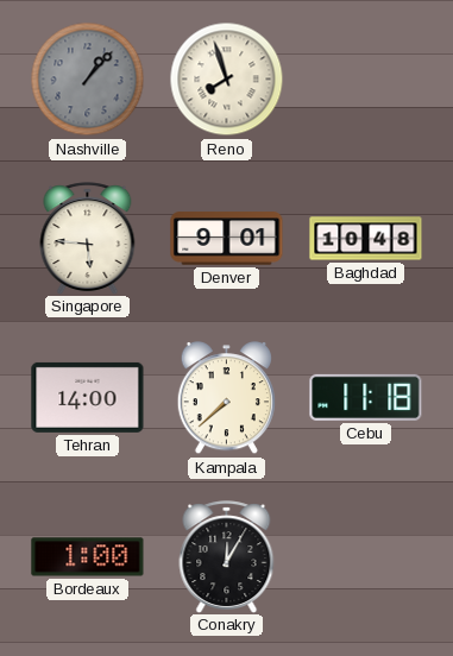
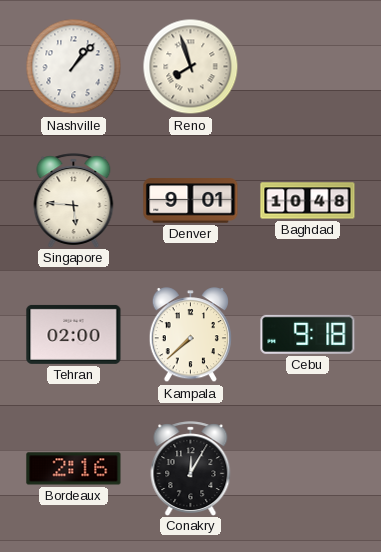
Nashville dial: grey -> white
Tehran: 14:00 -> 02:00
Cebu: 11:18 -> 9:18
Bordeaux: 1:00 -> 2:16
